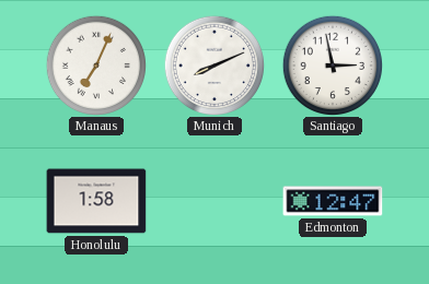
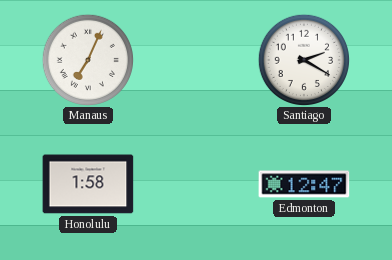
Munich: 8:11 -> none
Santiago: 2:58 -> 2:20
